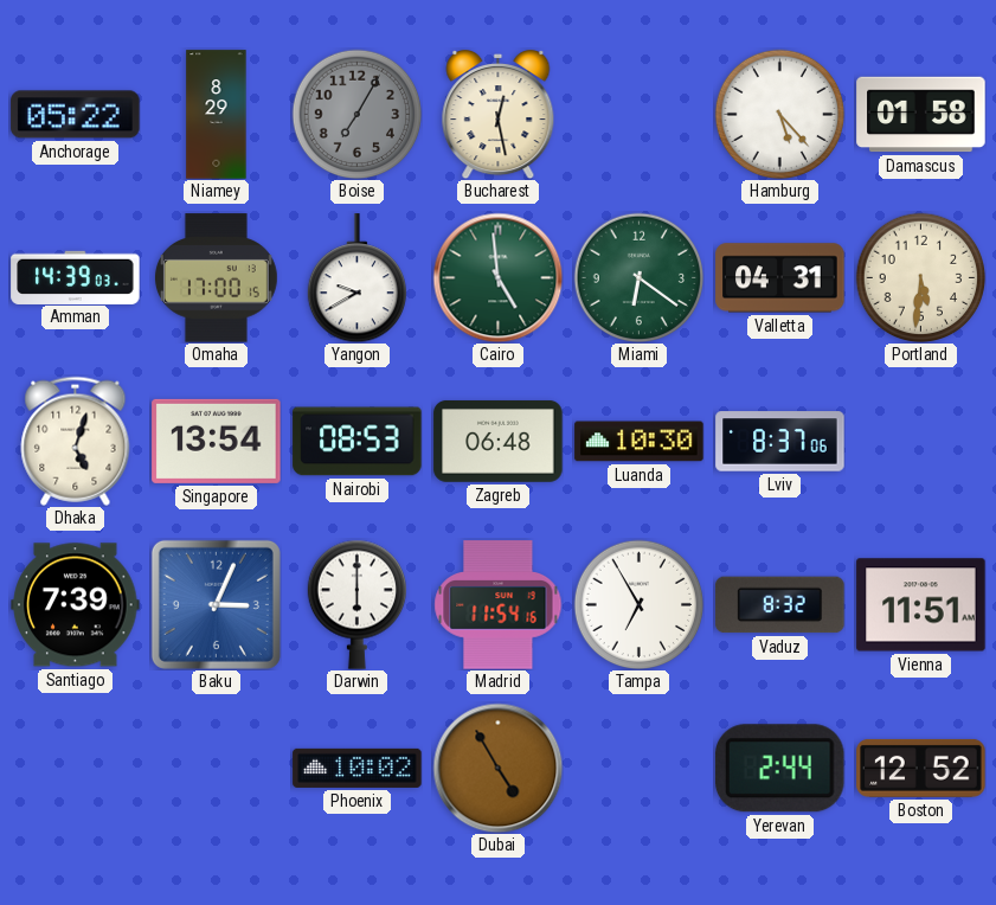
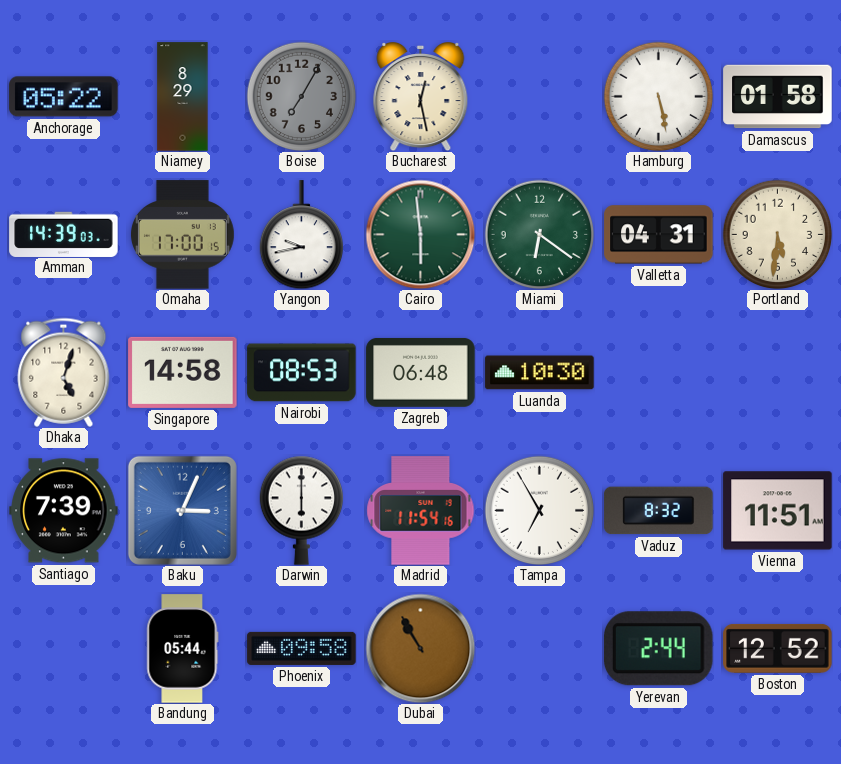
Hamburg: 5:23 -> 5:28
Yangon: 9:40 -> 9:43
Cairo: 4:59 -> 5:59
Singapore: 13:54 -> 14:58
Lviv: 8:37 -> none
Bandung: none -> 05:44
Phoenix: 10:02 -> 09:58
Dubai: 4:55 -> 10:55
